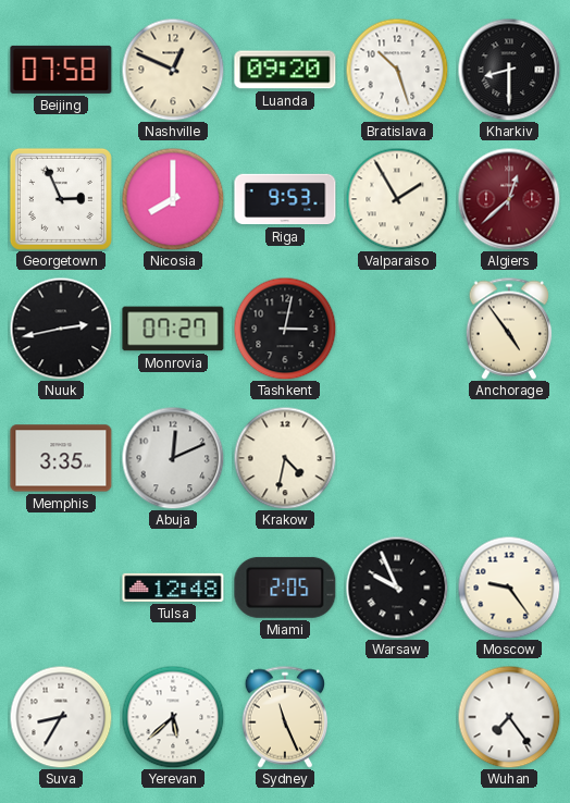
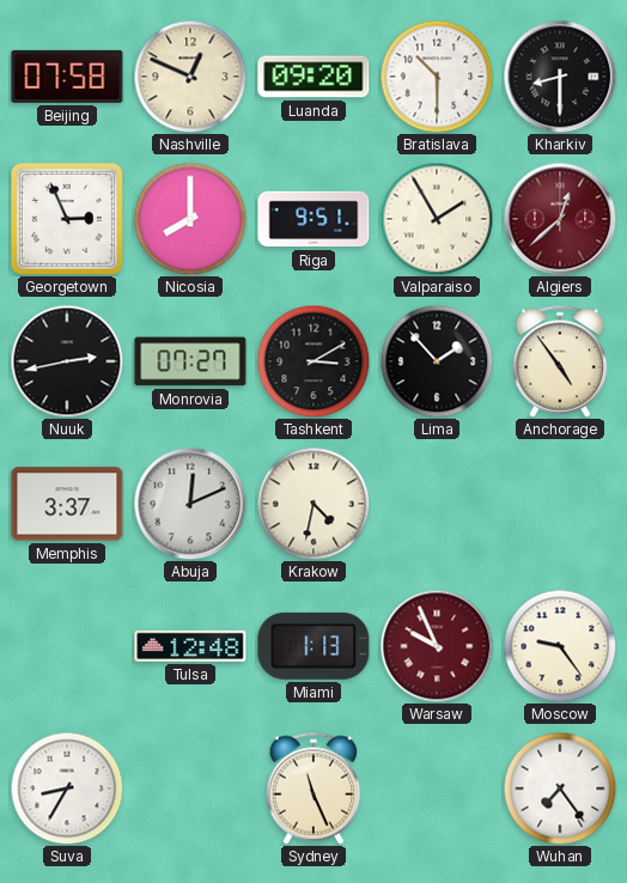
Bratislava: 10:27 -> 10:30
Riga: 9:53 -> 9:51
Tashkent: 3:02 -> 3:10
Lima: none -> 1:53
Memphis: 3:35 -> 3:37
Miami: 2:05 -> 1:13
Warsaw dial: black -> burgundy
Yerevan: 5:38 -> none
